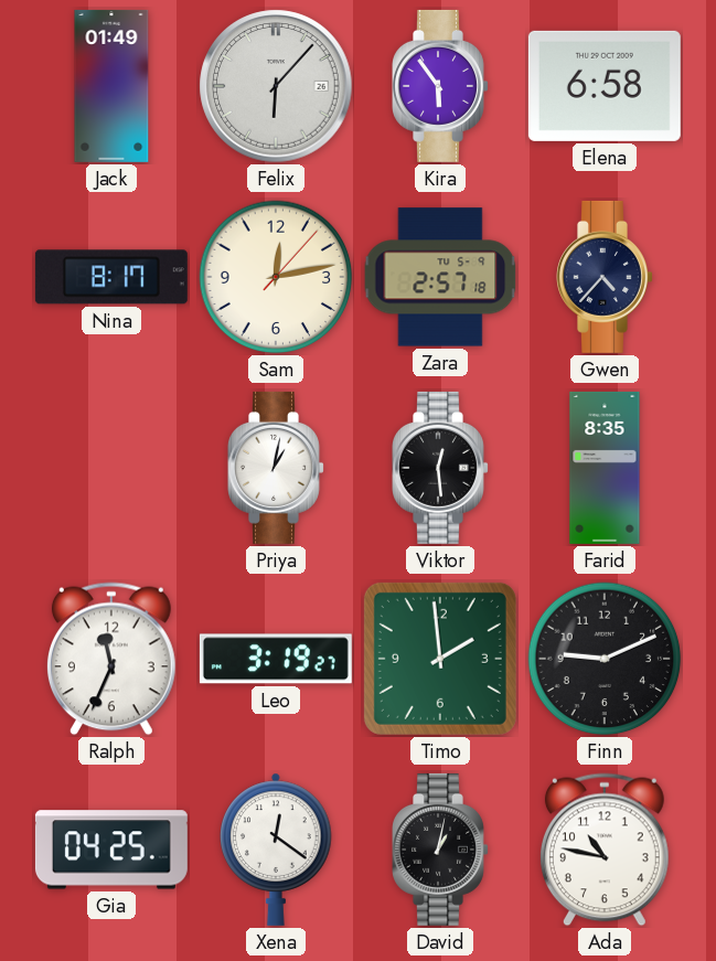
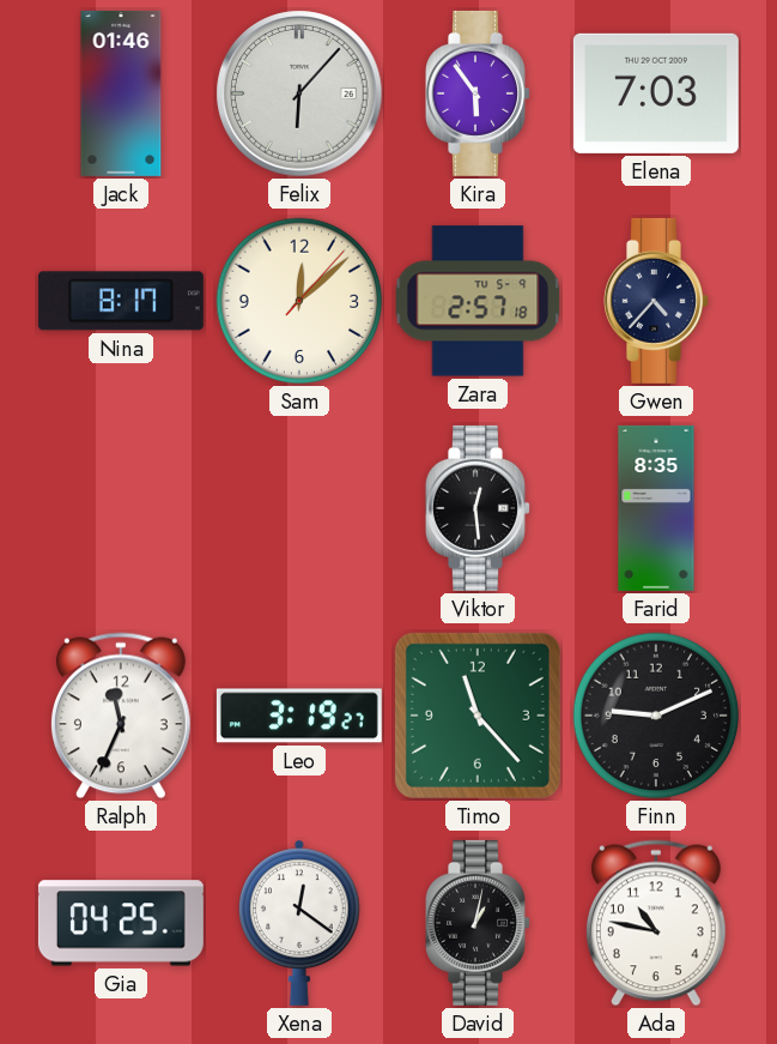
Jack: 01:49 -> 01:46
Elena: 6:58 -> 7:03
Sam: 12:13 -> 12:08
Priya: 1:02 -> none
Timo: 1:59 -> 11:23
